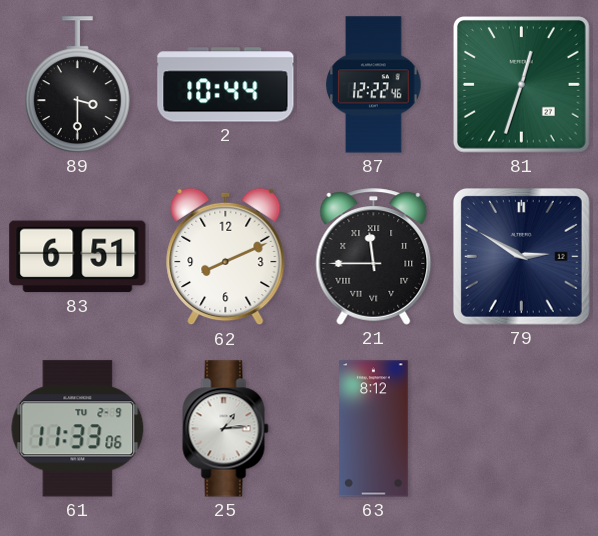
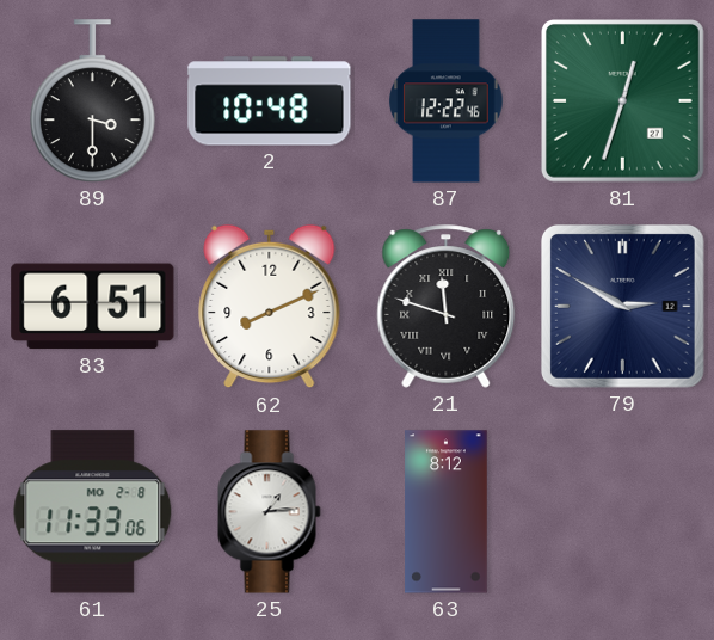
2: 10:44 -> 10:48
21: 11:45 -> 11:48
61 date: TU 2-9 -> MO 2-8
